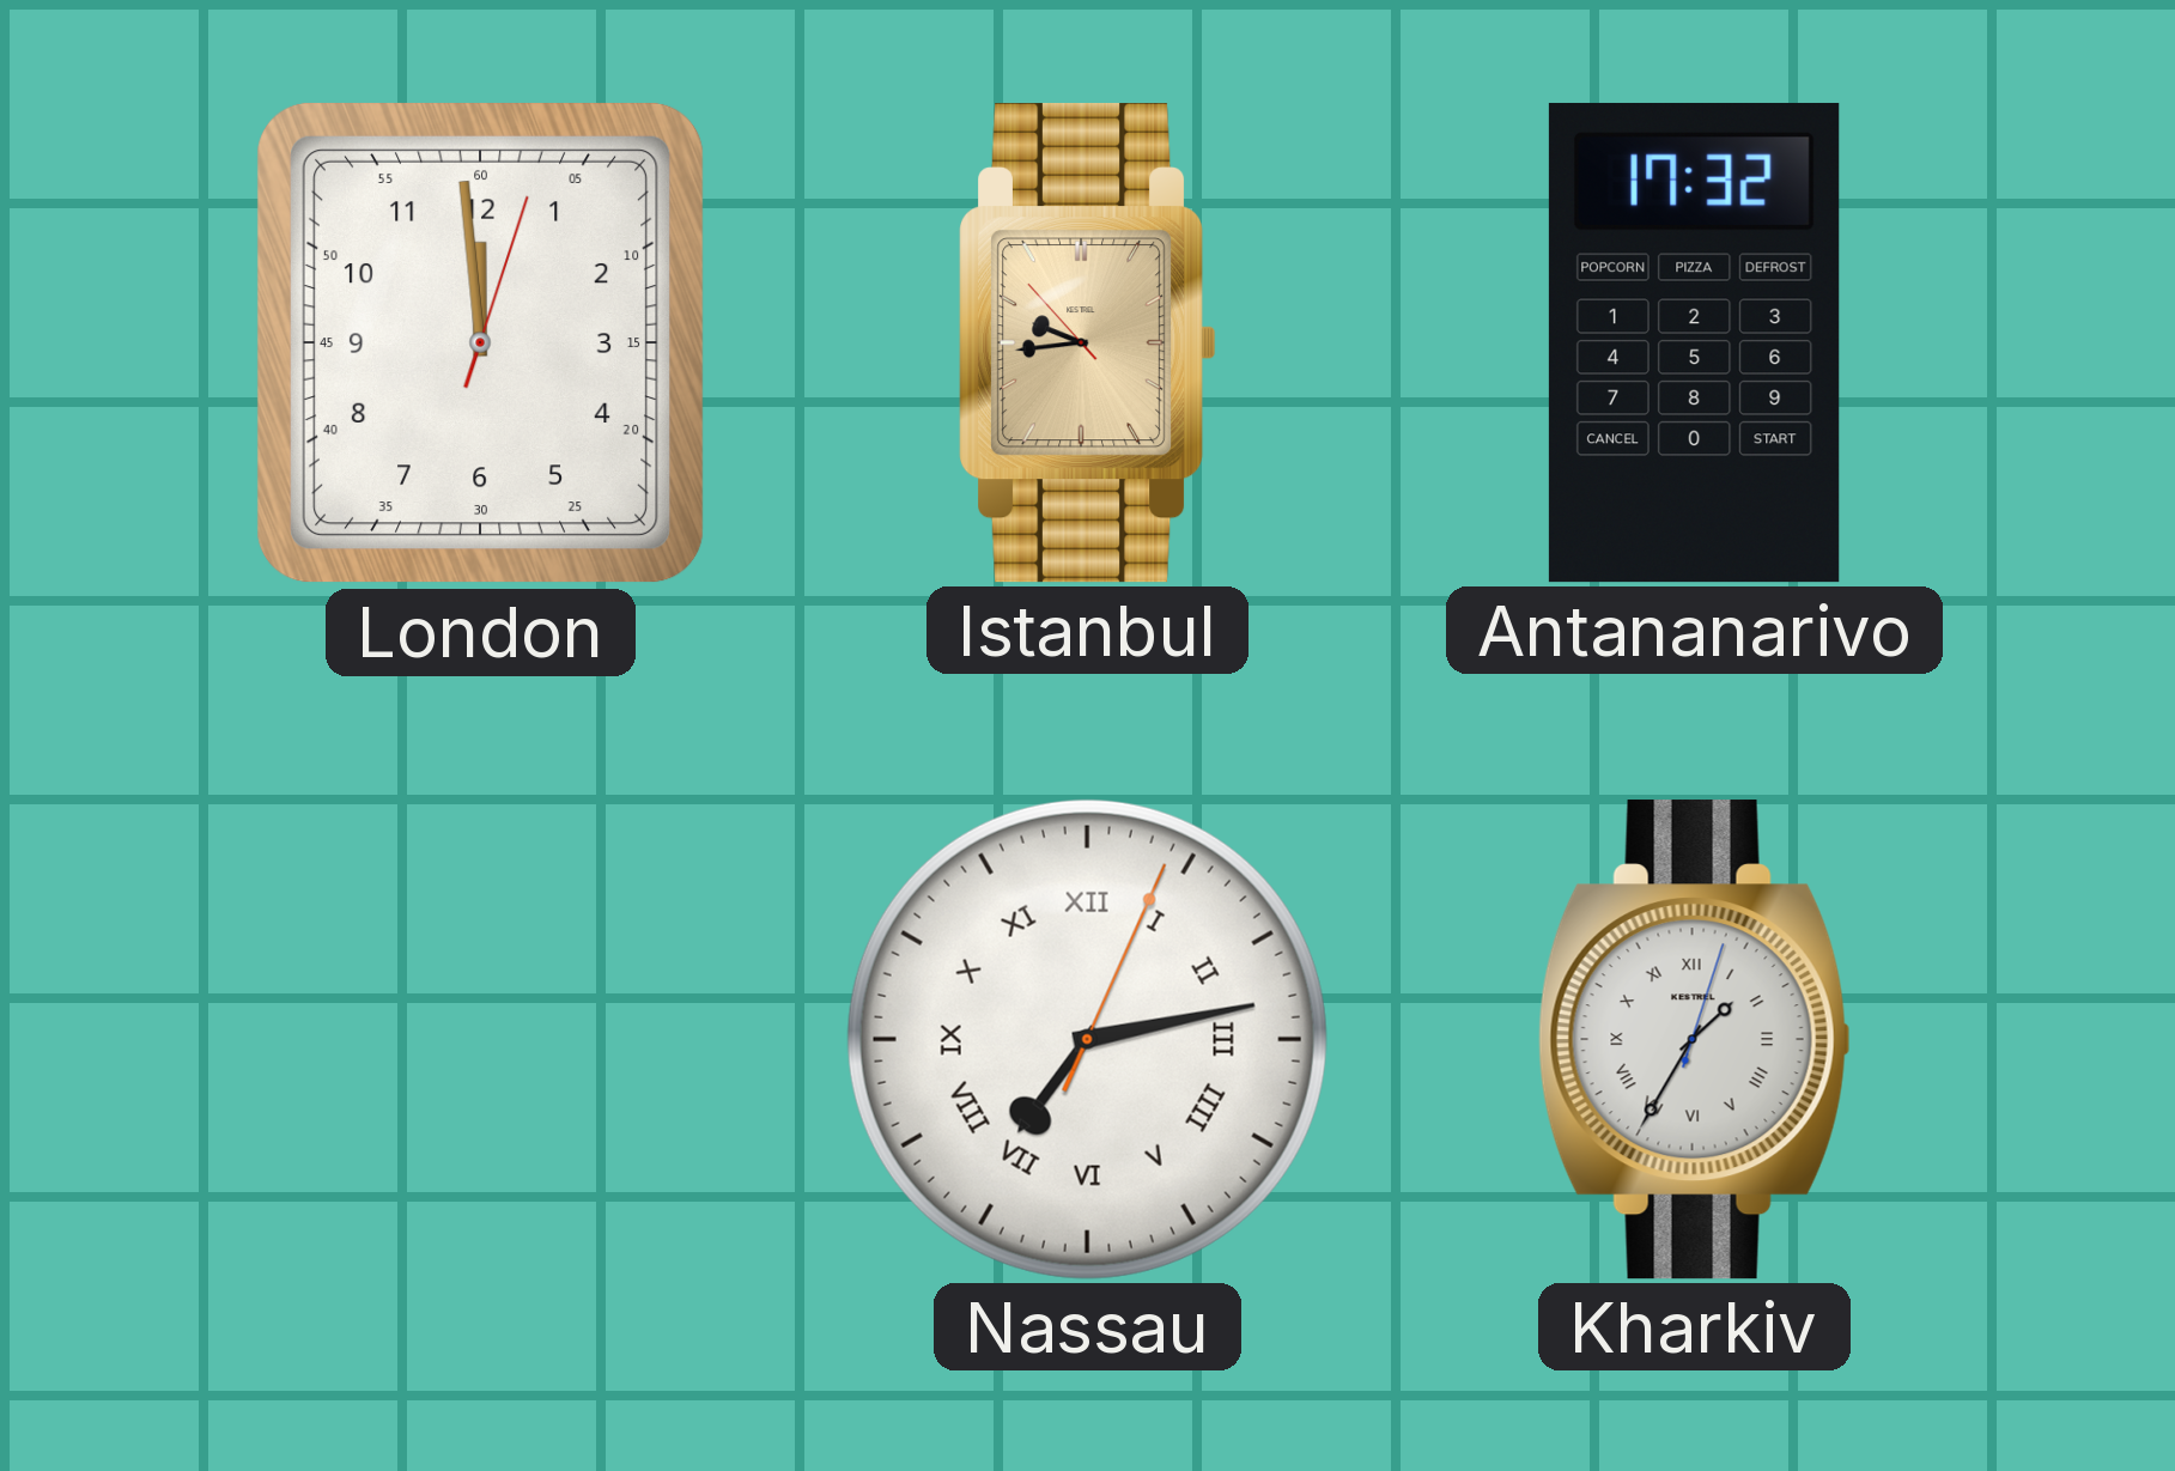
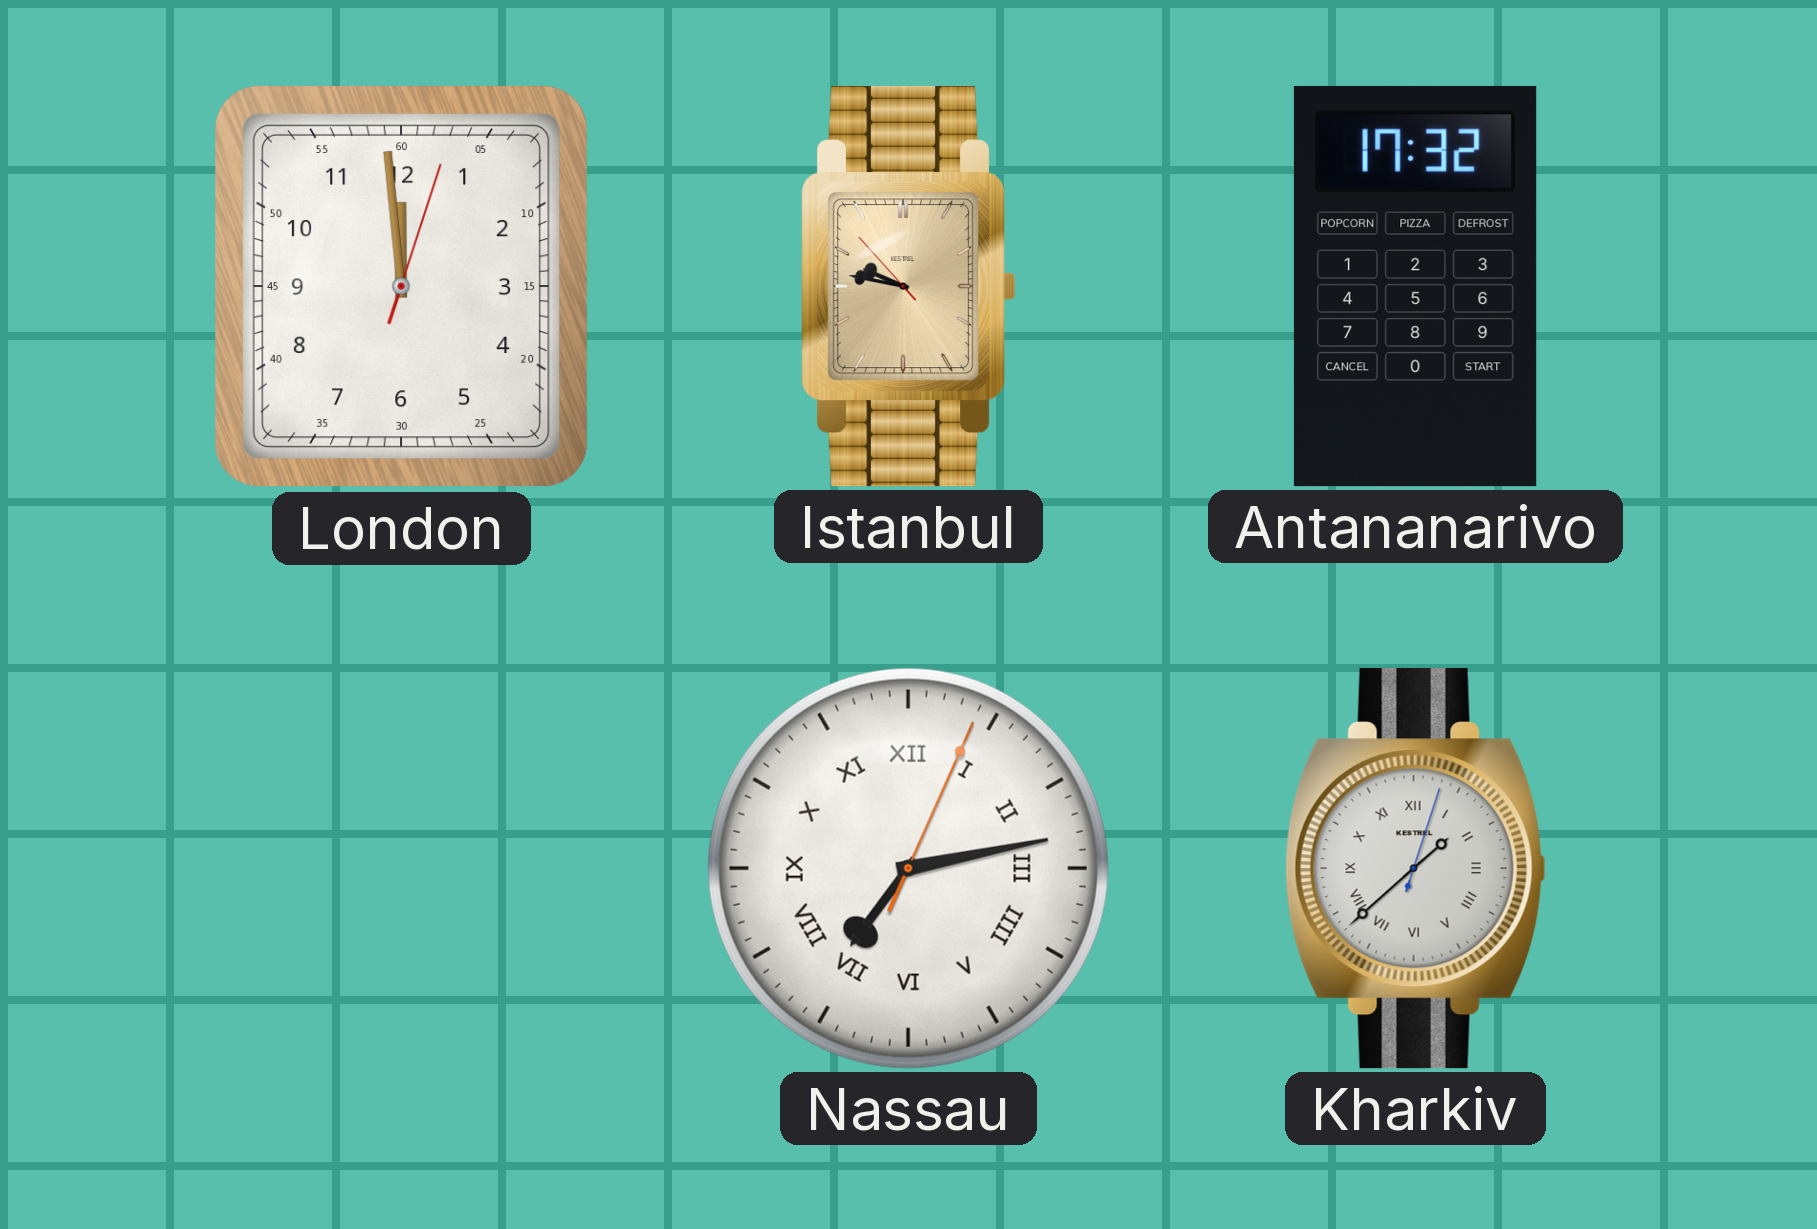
Istanbul: 9:43 -> 9:46
Kharkiv: 1:35 -> 1:38
